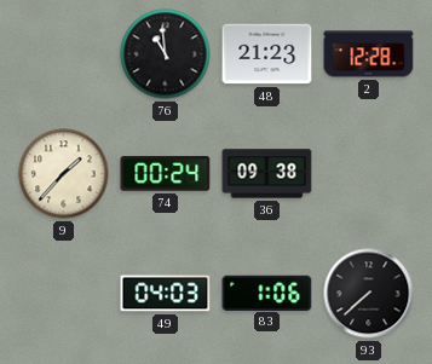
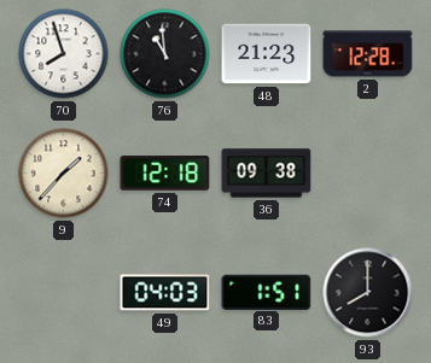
70: none -> 7:57
74: 00:24 -> 12:18
83: 1:06 -> 1:51
93: 7:38 -> 8:00
